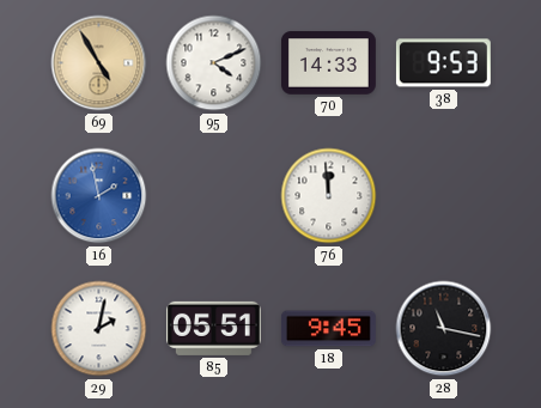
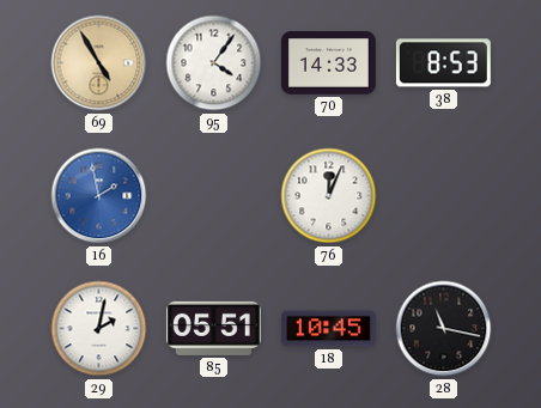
95: 4:11 -> 4:06
38: 9:53 -> 8:53
76: 11:59 -> 12:04
18: 9:45 -> 10:45
